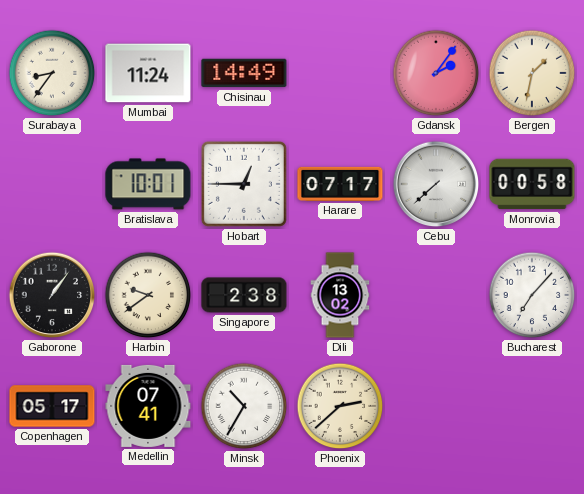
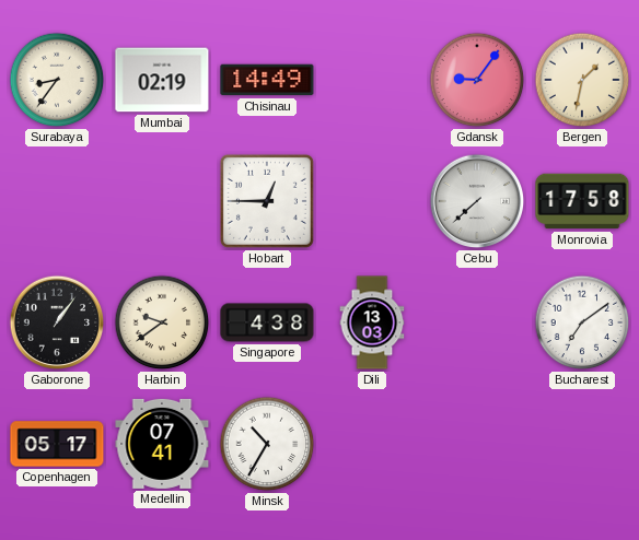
Mumbai: 11:24 -> 02:19
Gdansk: 2:06 -> 9:06
Bratislava: 10:01 -> none
Harare: 07:17 -> none
Monrovia: 00:58 -> 17:58
Singapore: 2:38 -> 4:38
Dili: 13:02 -> 13:03
Bucharest: 7:07 -> 7:09
Phoenix: 2:38 -> none
